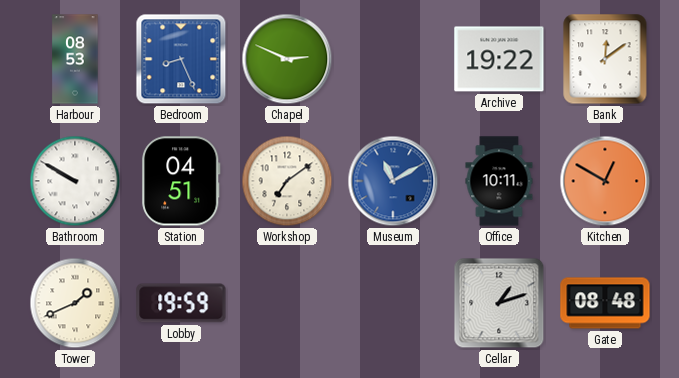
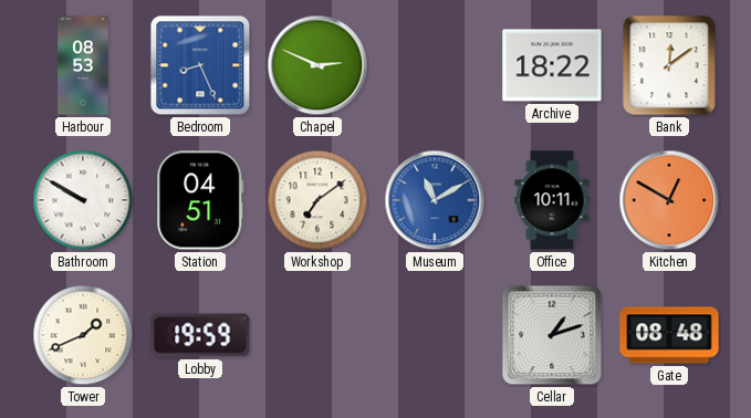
Archive: 19:22 -> 18:22
